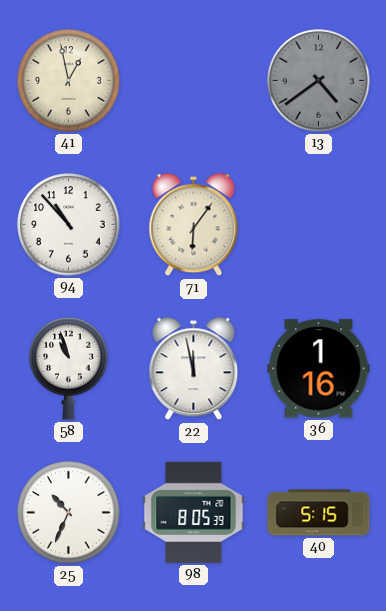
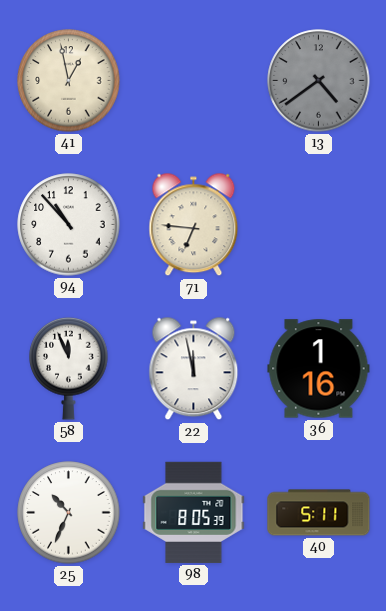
71: 6:06 -> 6:46
58: 10:57 -> 11:56
40: 5:15 -> 5:11
